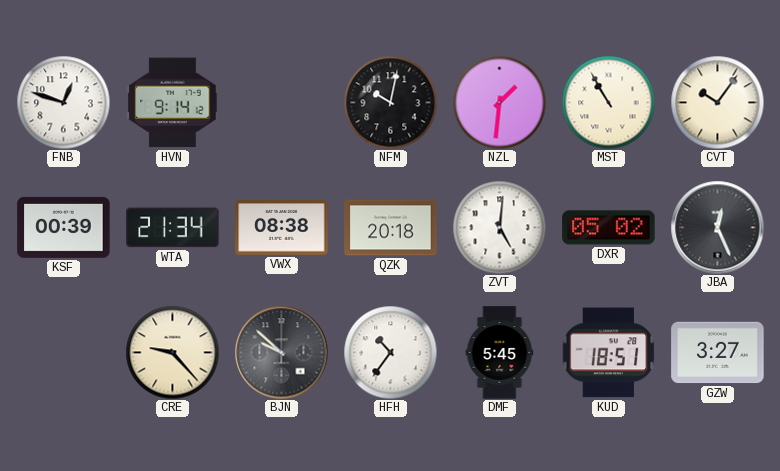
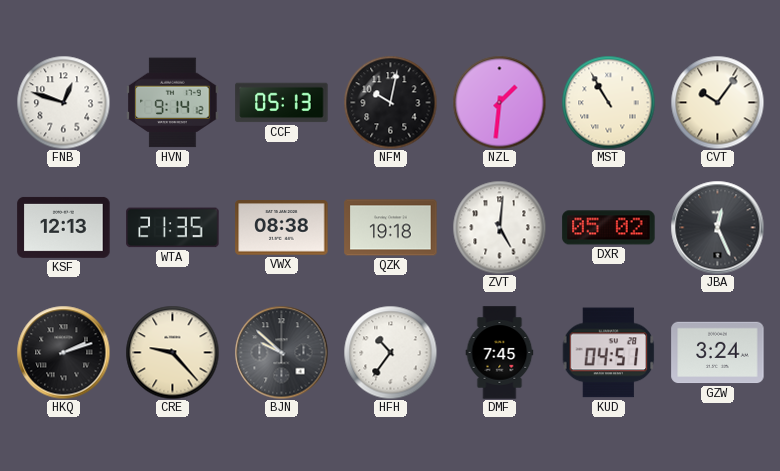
CCF: none -> 05:13
KSF: 00:39 -> 12:13
WTA: 21:34 -> 21:35
QZK: 20:18 -> 19:18
HKQ: none -> 2:12
DMF: 5:45 -> 7:45
KUD: 18:51 -> 04:51
GZW: 3:27 -> 3:24
